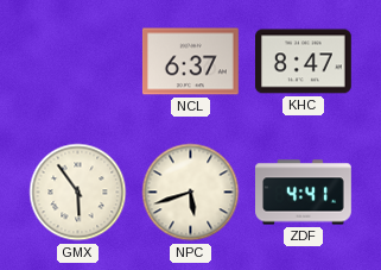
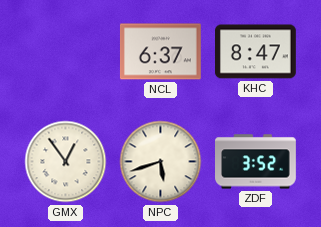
GMX: 5:54 -> 12:54
ZDF: 4:41 -> 3:52
